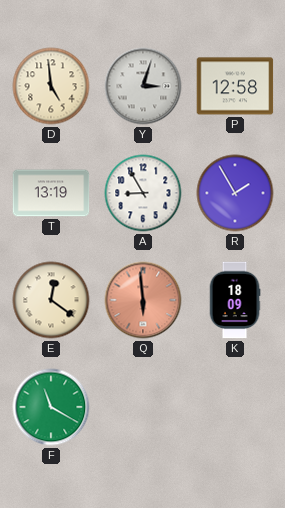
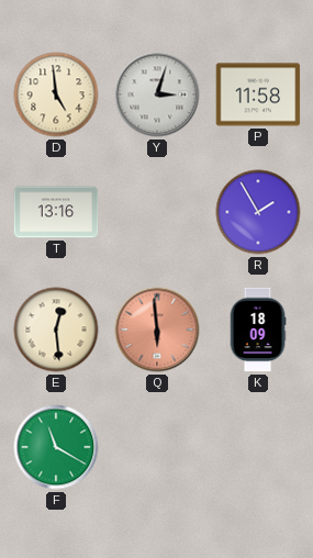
P: 12:58 -> 11:58
T: 13:19 -> 13:16
A: 8:55 -> none
E: 12:21 -> 12:29
